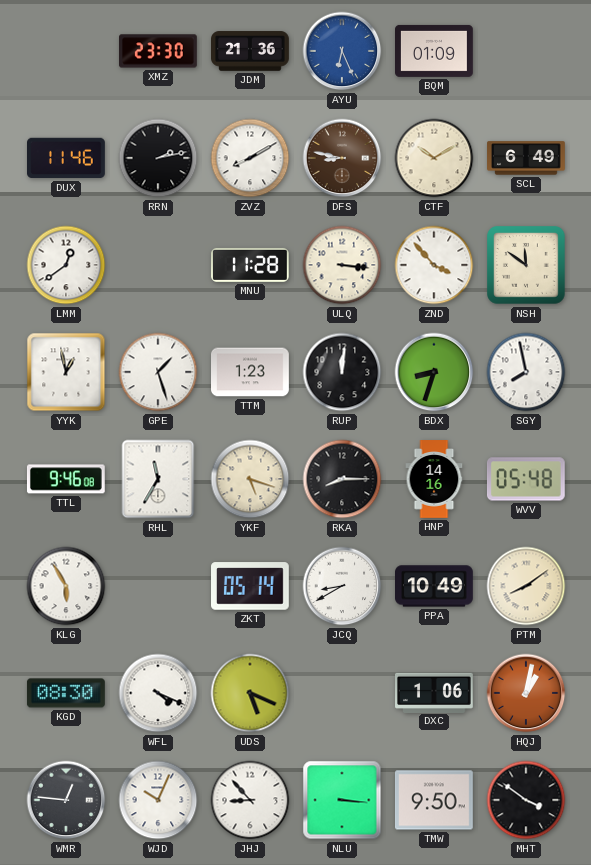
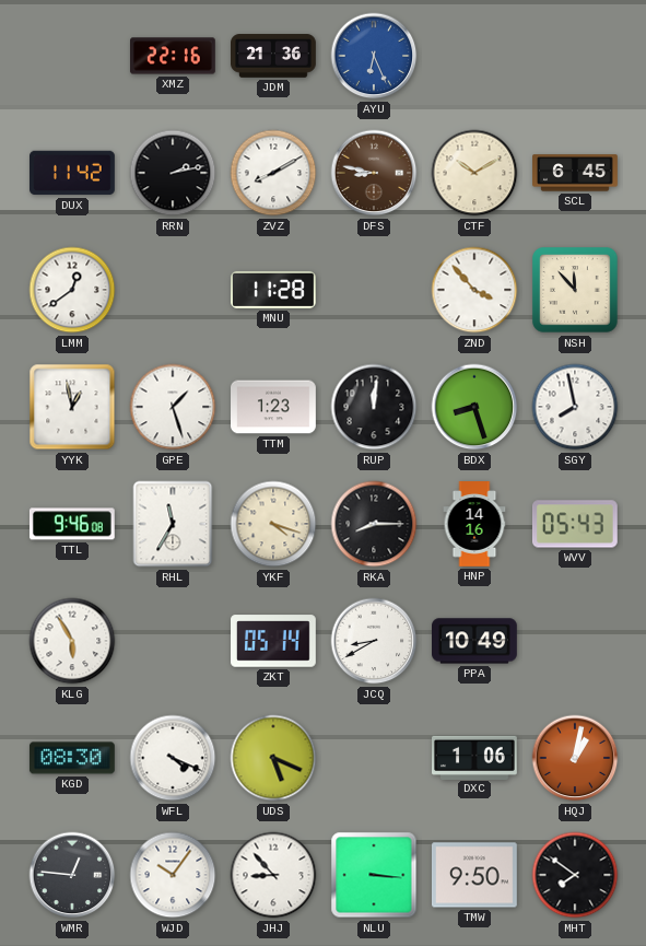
XMZ: 23:30 -> 22:16
BQM: 01:09 -> none
DUX: 11:46 -> 11:42
SCL: 6:49 -> 6:45
ULQ: 3:16 -> none
NSH: 11:51 -> 11:53
BDX: 8:33 -> 8:27
YKF: 5:18 -> 4:18
WVV: 05:48 -> 05:43
PTM: 8:09 -> none
WJD: 10:04 -> 10:06
MHT: 3:51 -> 7:51
